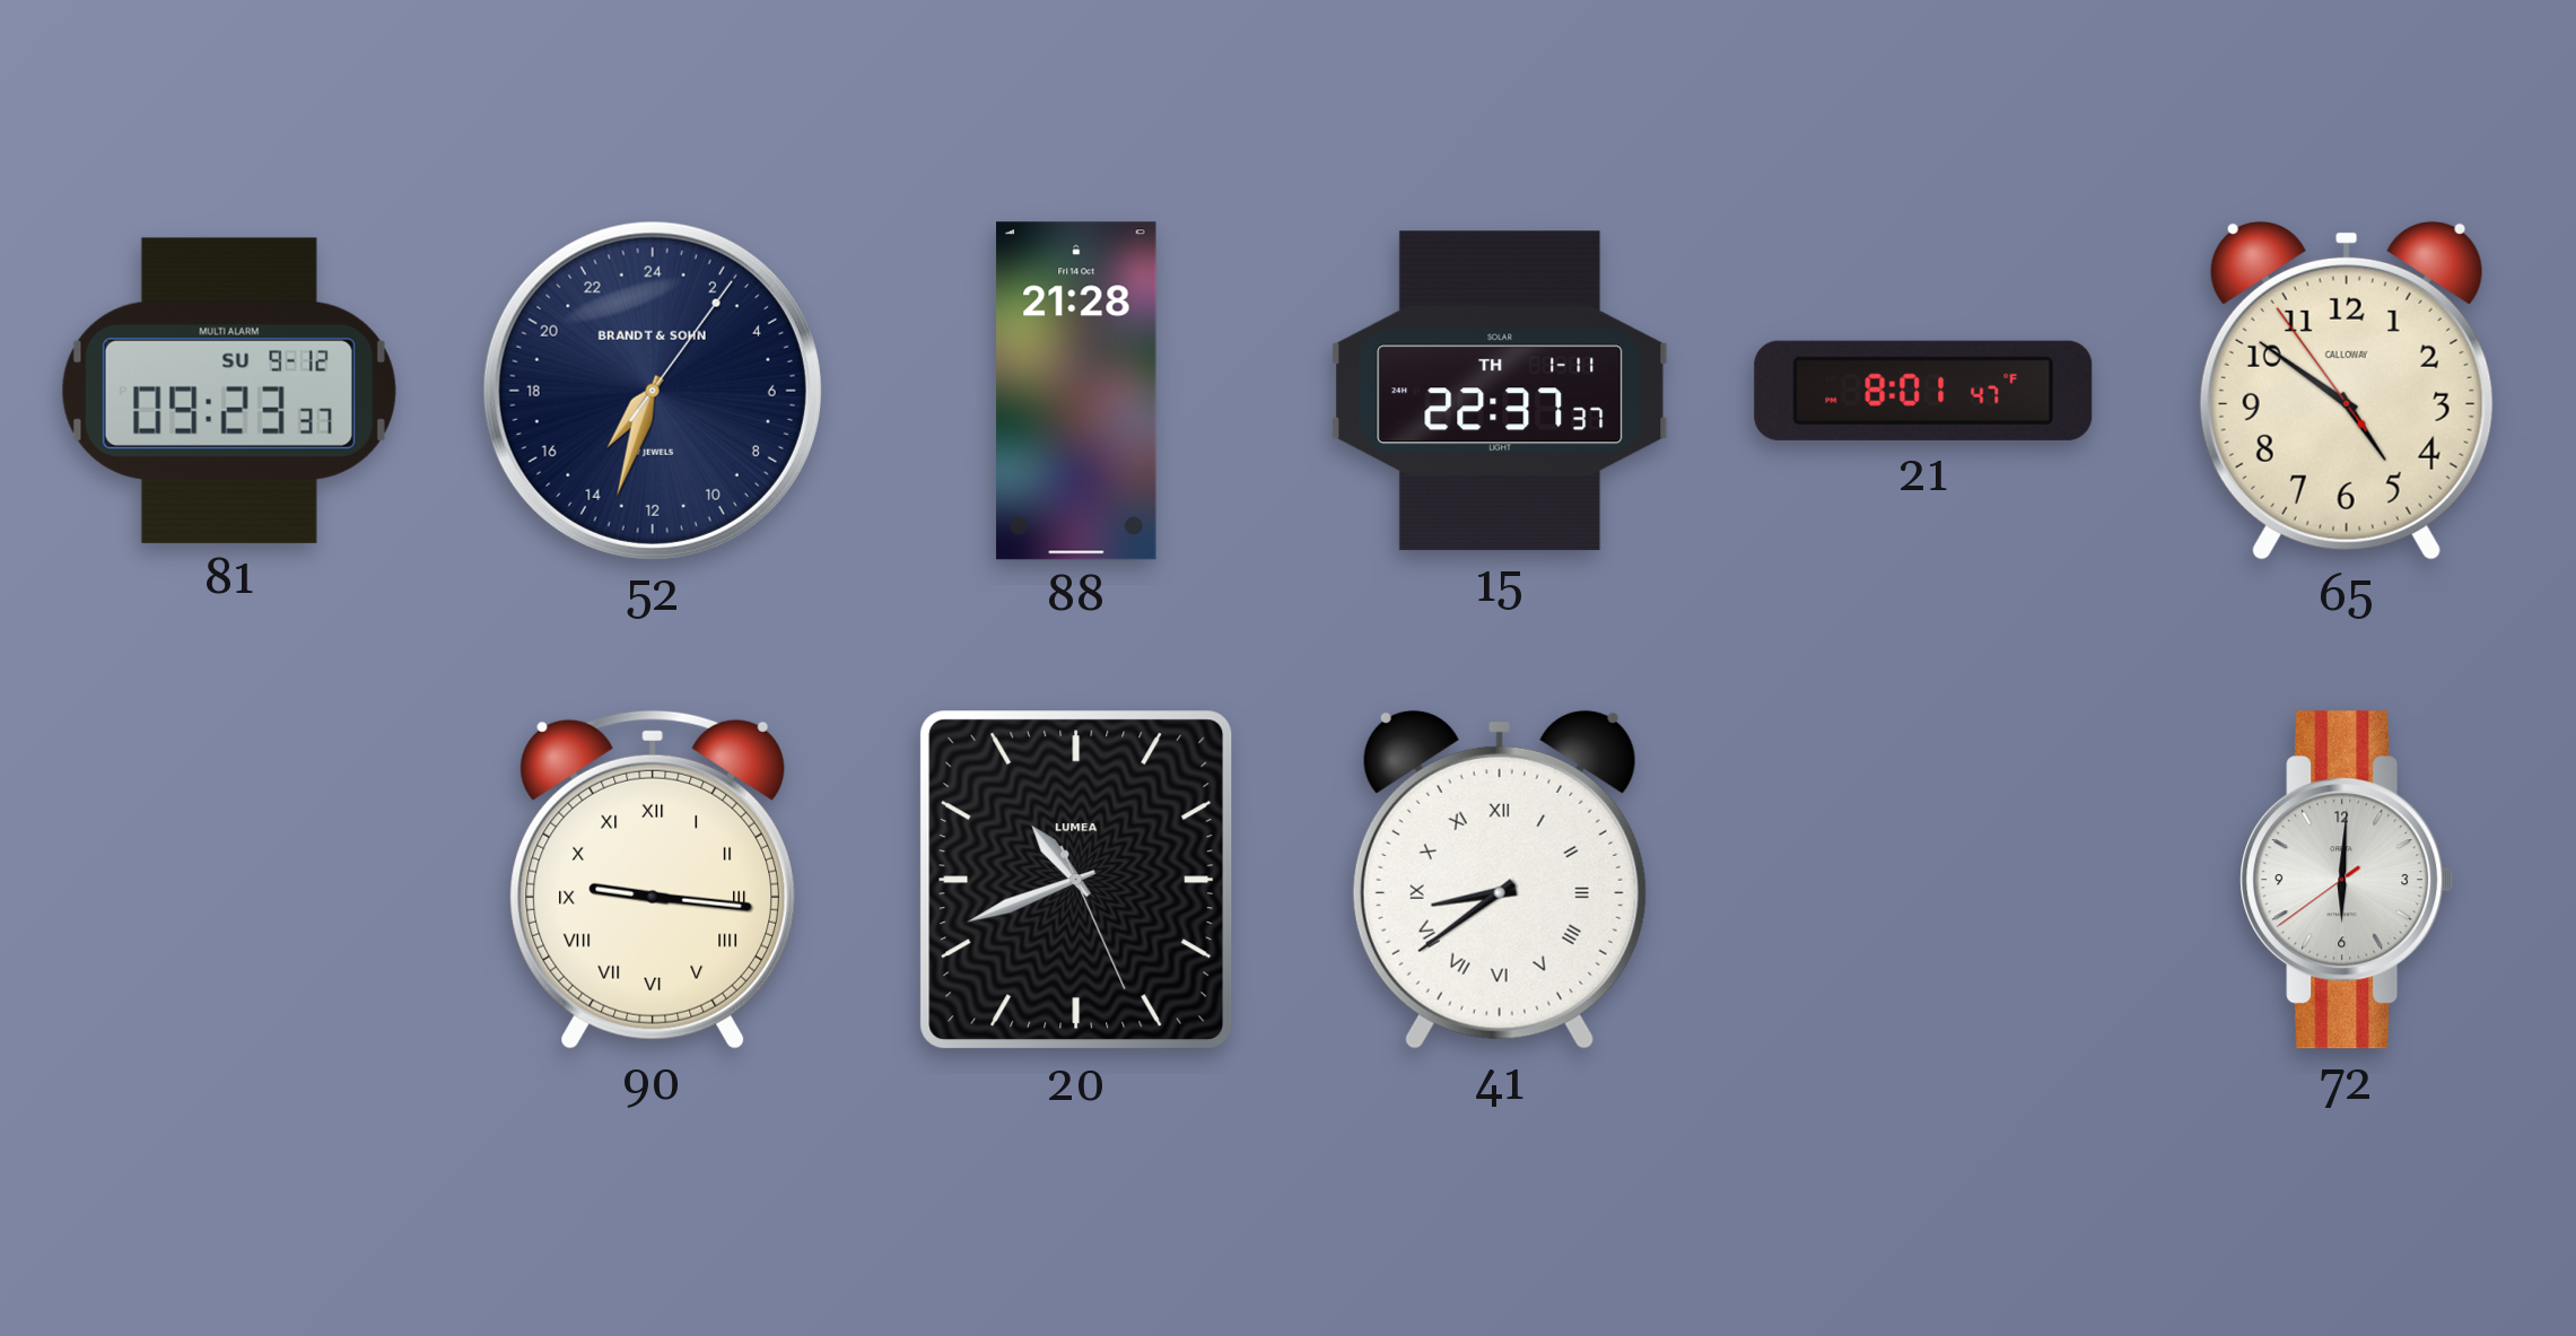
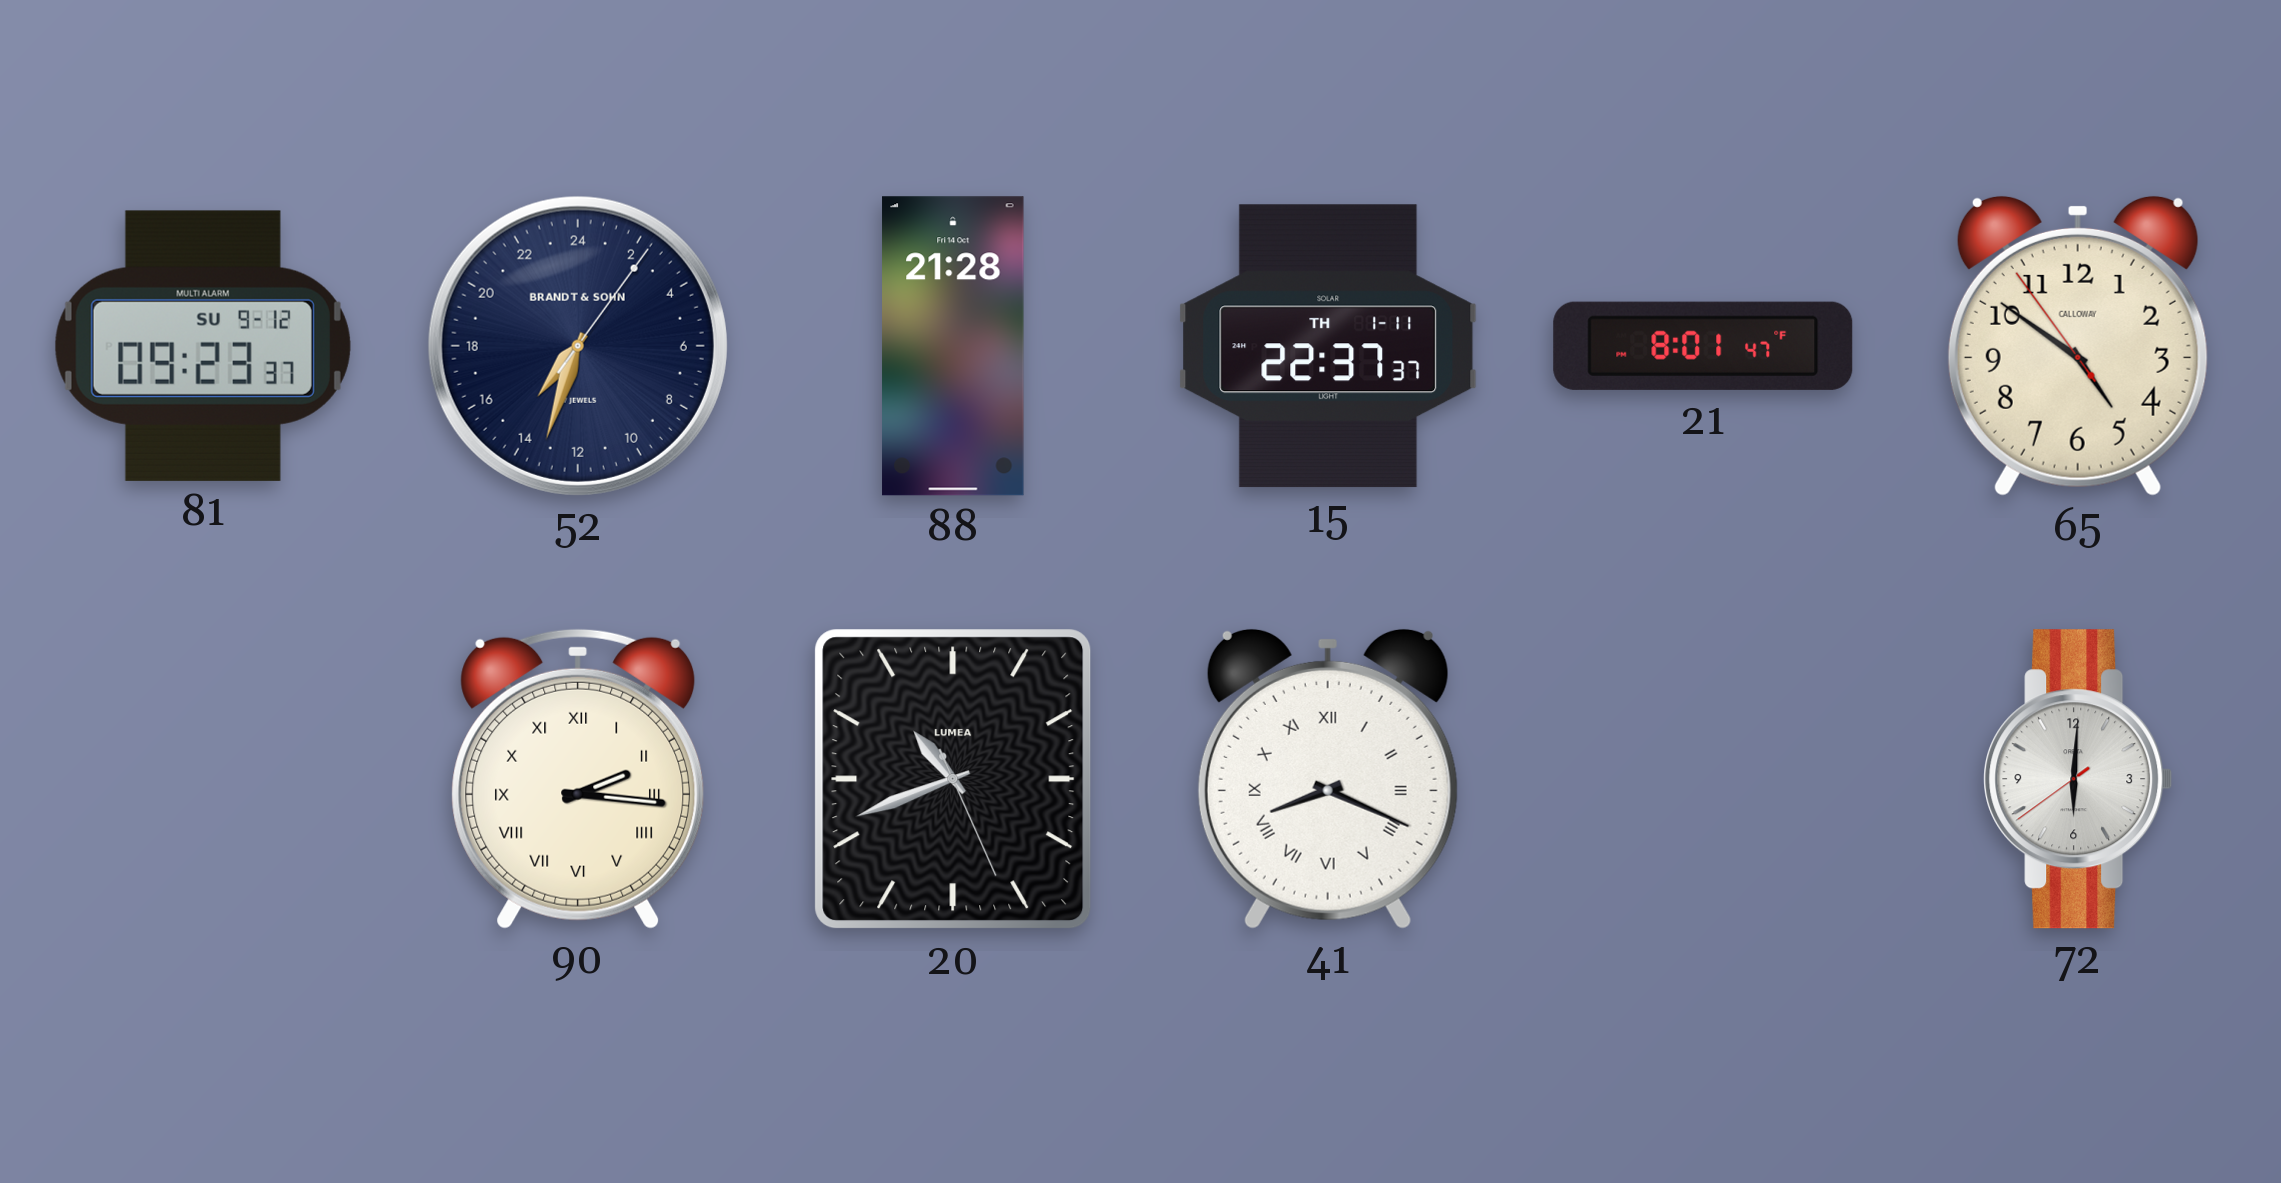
90: 9:16 -> 2:16
41: 8:39 -> 8:19
